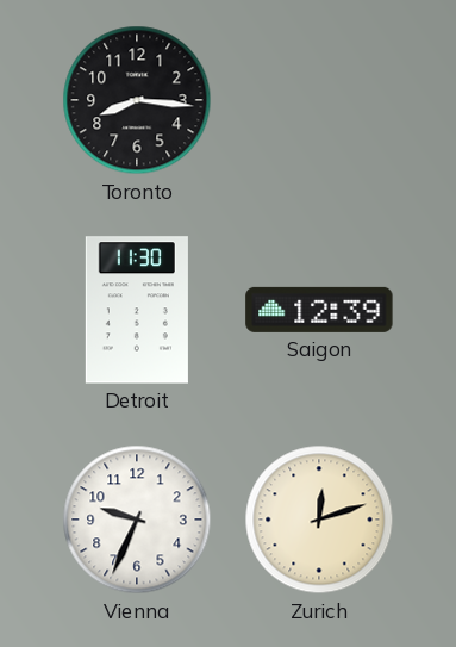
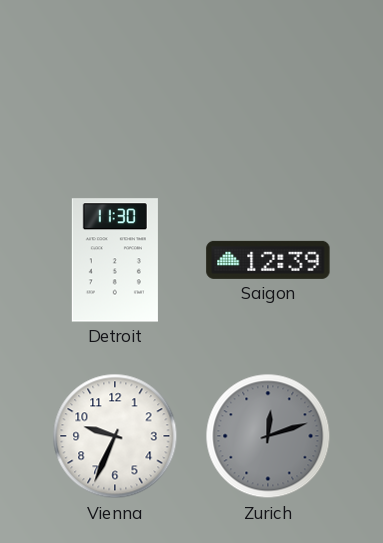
Toronto: 8:16 -> none
Zurich dial: cream -> grey
